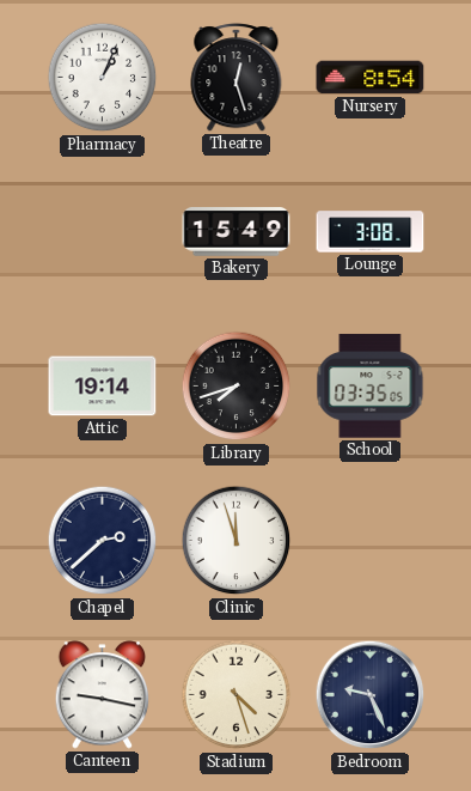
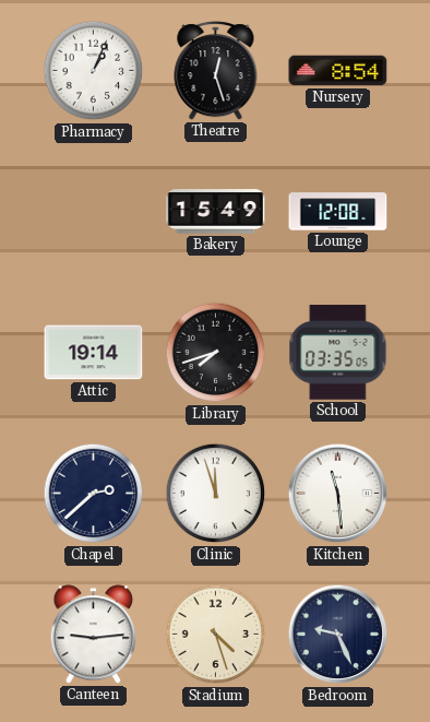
Lounge: 3:08 -> 12:08
Kitchen: none -> 11:29
Canteen: 9:17 -> 9:14
